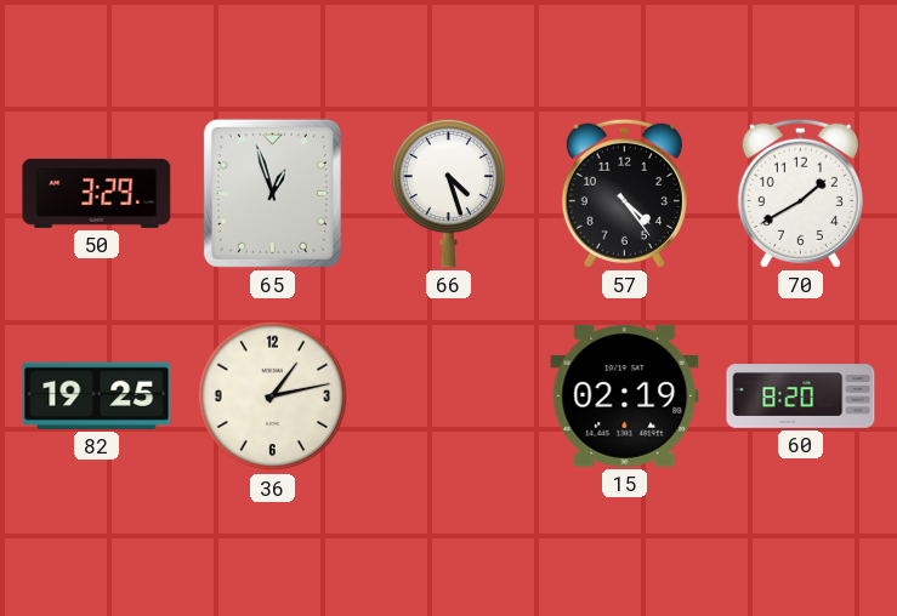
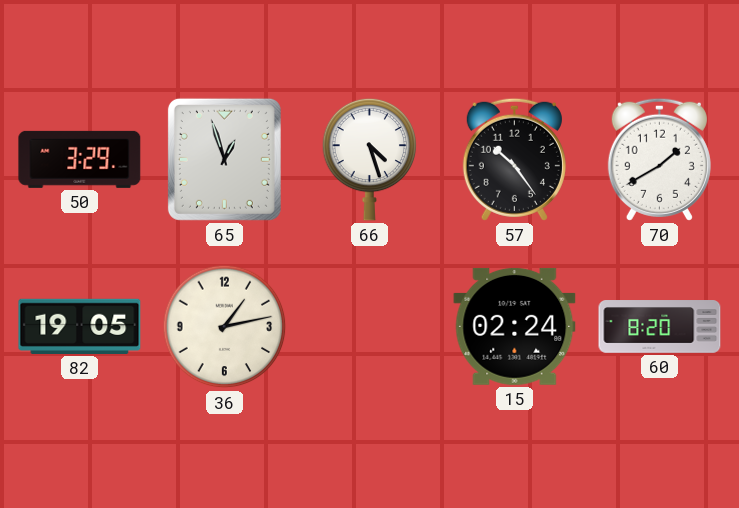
57: 4:24 -> 10:24
82: 19:25 -> 19:05
15: 02:19 -> 02:24
